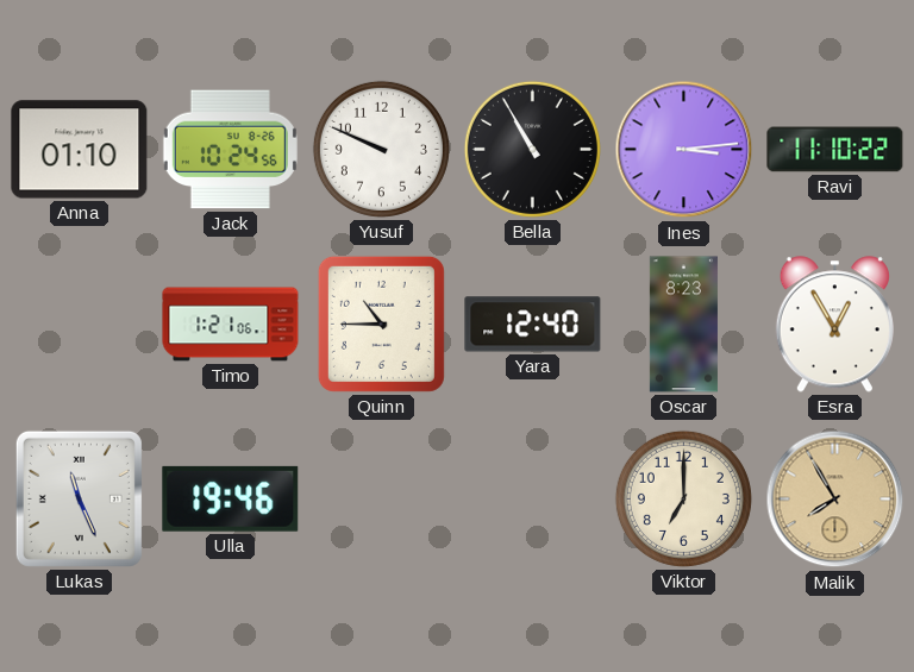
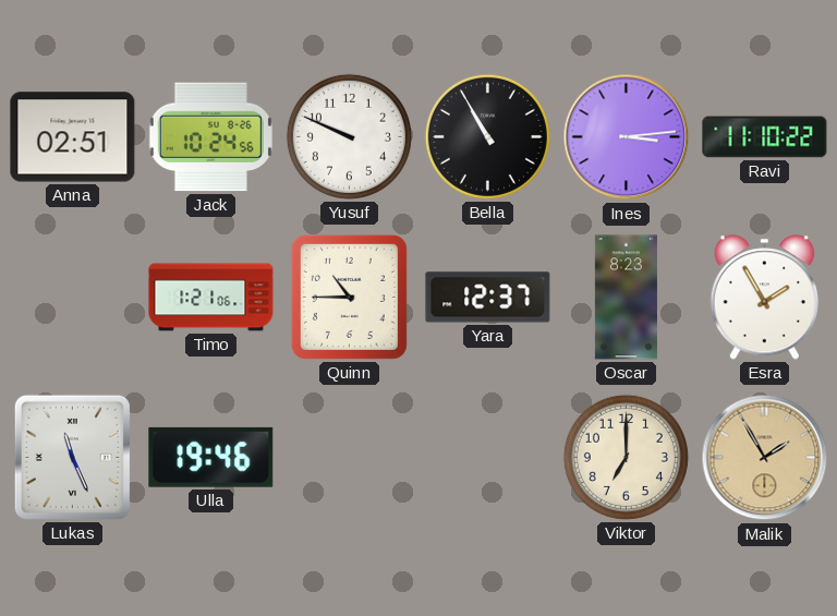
Anna: 01:10 -> 02:51
Yara: 12:40 -> 12:37
Esra: 12:55 -> 1:55
Malik: 7:55 -> 1:55
